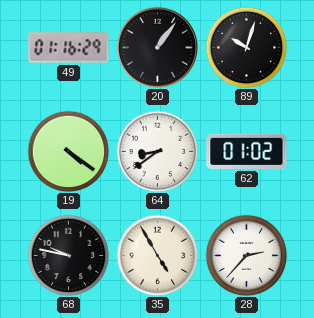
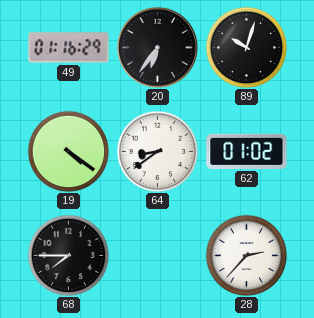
20: 1:06 -> 6:36
68: 9:47 -> 7:45
35: 4:55 -> none
